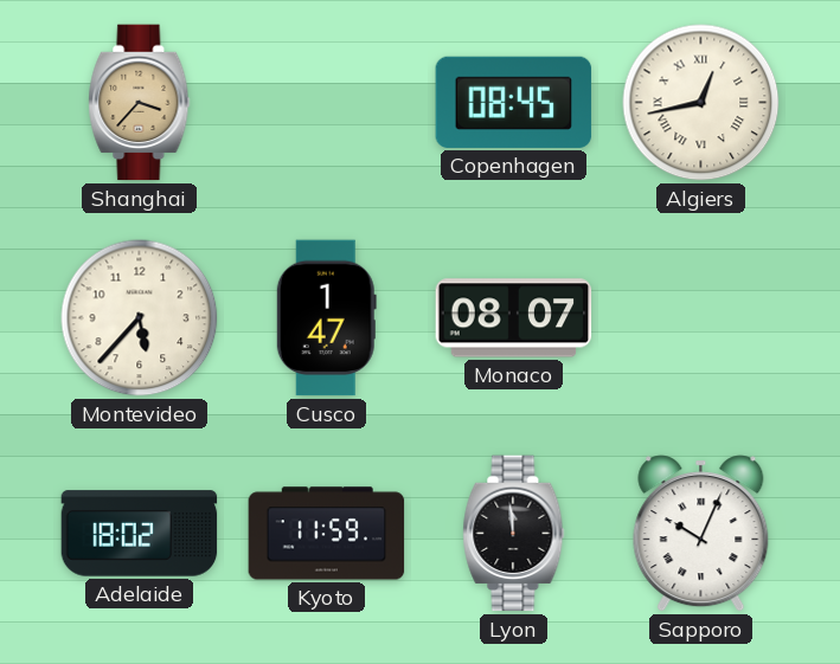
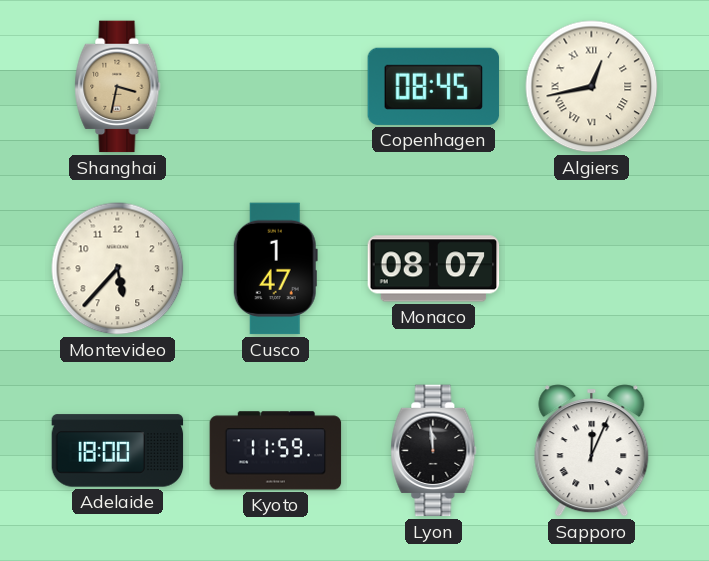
Shanghai: 3:37 -> 3:32
Adelaide: 18:02 -> 18:00
Sapporo: 10:04 -> 12:04
